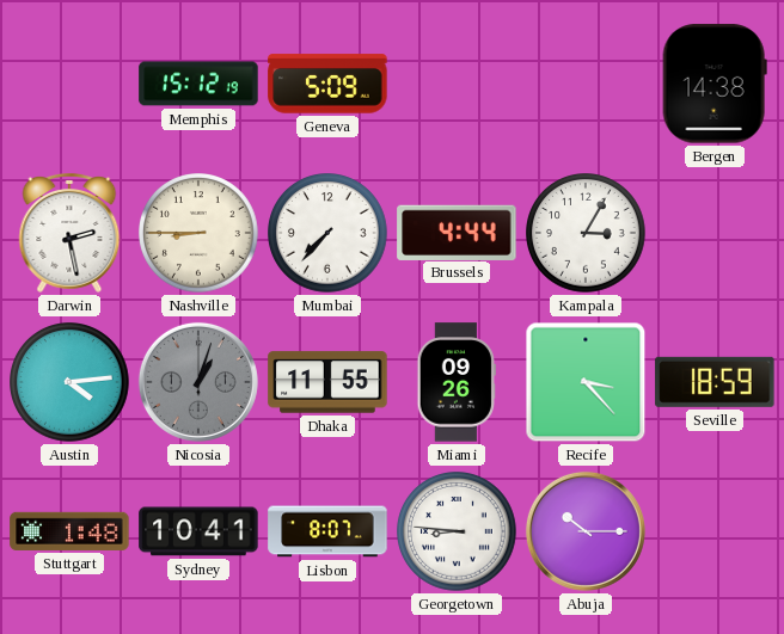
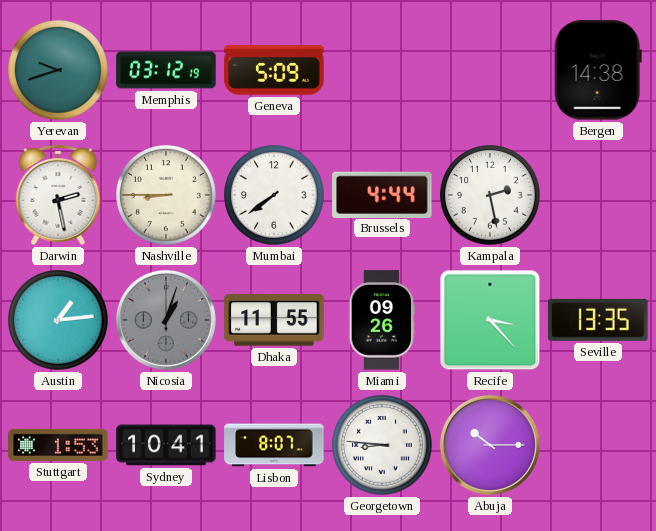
Yerevan: none -> 9:42
Memphis: 15:12 -> 03:12
Mumbai: 7:37 -> 7:39
Kampala: 3:05 -> 2:28
Austin: 4:14 -> 1:14
Seville: 18:59 -> 13:35
Stuttgart: 1:48 -> 1:53
